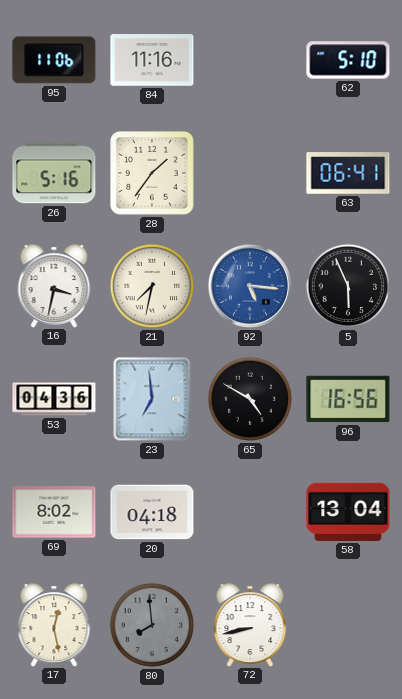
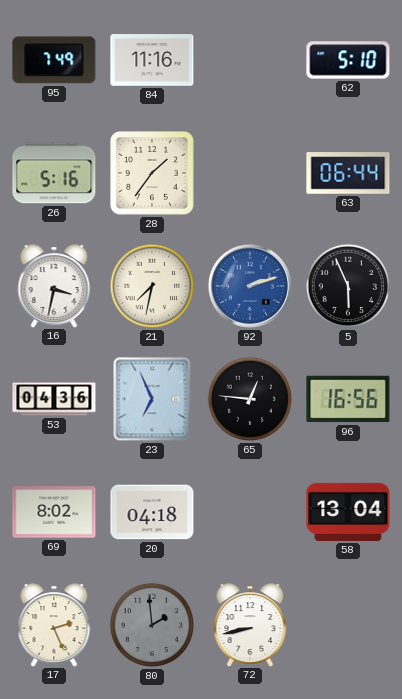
95: 11:06 -> 7:49
63: 06:41 -> 06:44
92: 5:16 -> 2:12
23: 6:59 -> 6:56
65: 4:50 -> 12:46
17: 12:28 -> 2:26
80: 7:59 -> 1:59
